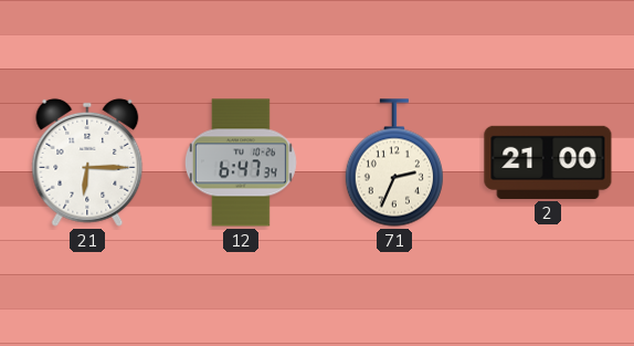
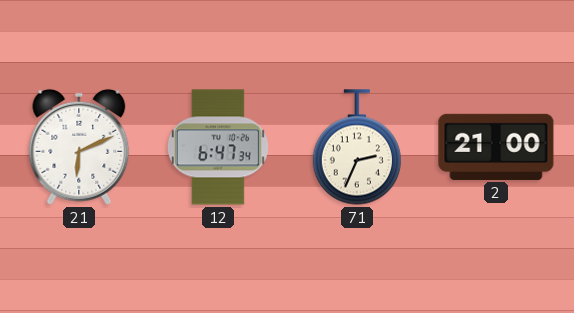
21: 6:15 -> 6:11
